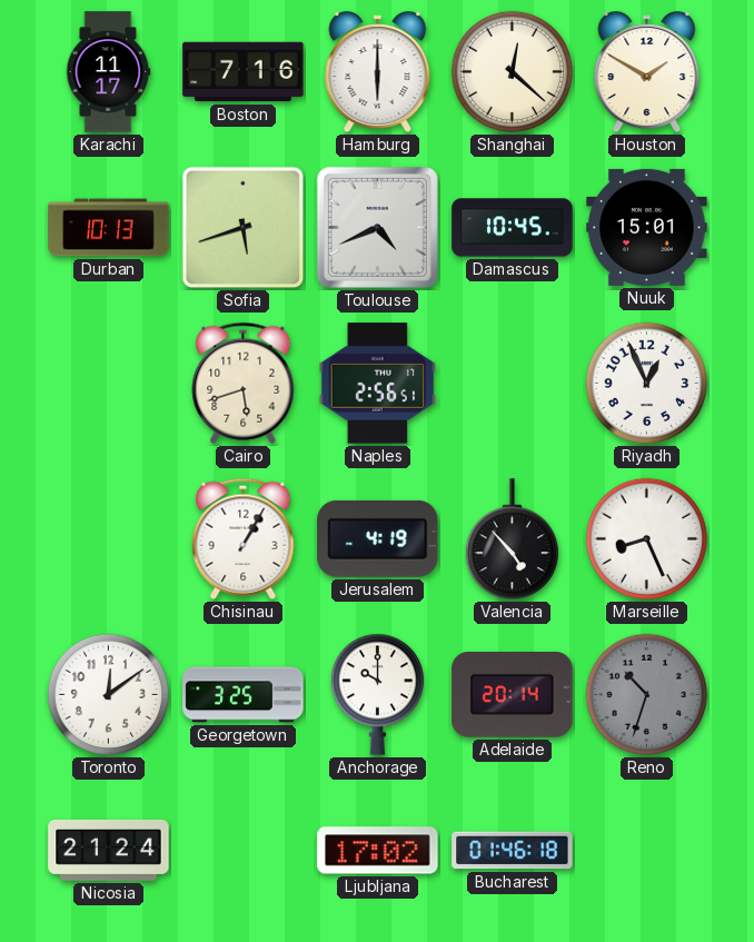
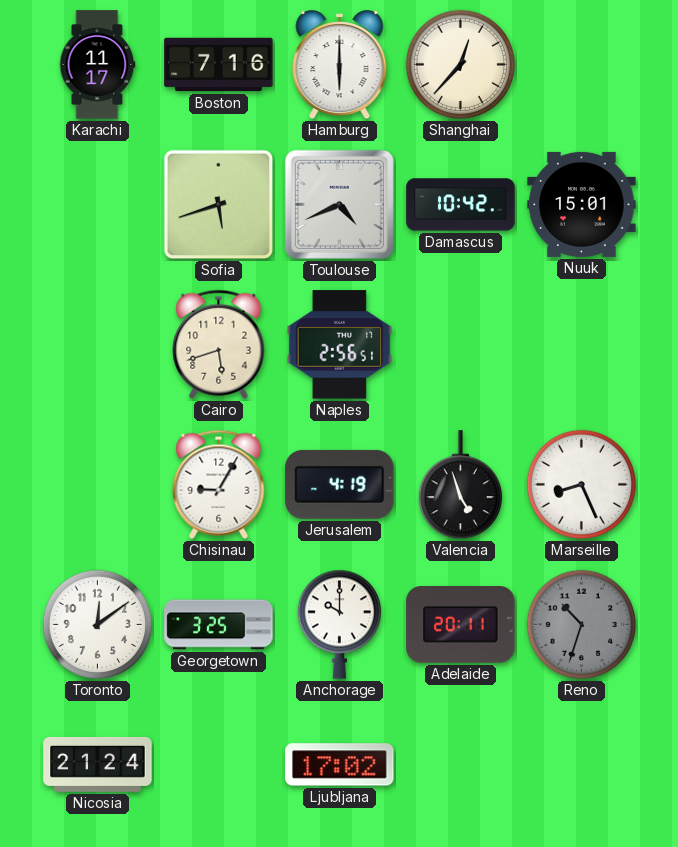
Shanghai: 12:22 -> 12:37
Houston: 1:50 -> none
Durban: 10:13 -> none
Damascus: 10:45 -> 10:42
Riyadh: 12:56 -> none
Chisinau: 1:05 -> 9:05
Valencia: 4:53 -> 4:57
Adelaide: 20:14 -> 20:11
Bucharest: 01:46 -> none
